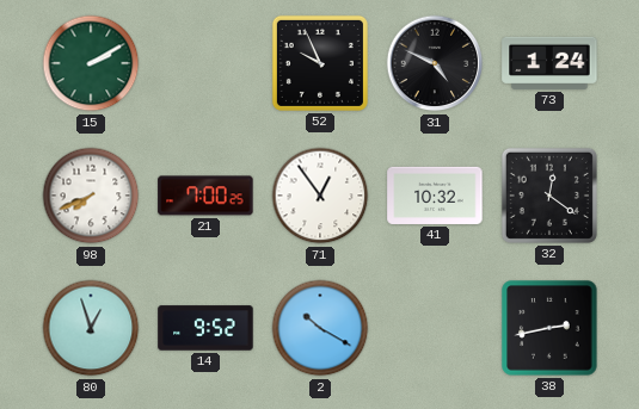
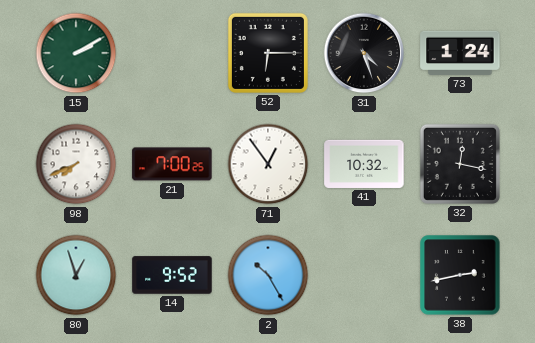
52: 9:56 -> 6:15
31: 4:49 -> 4:27
32: 12:21 -> 12:17
2: 10:20 -> 10:25
